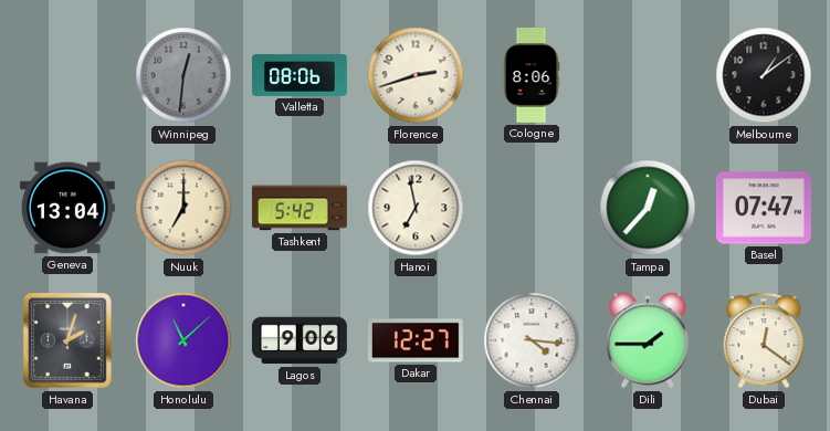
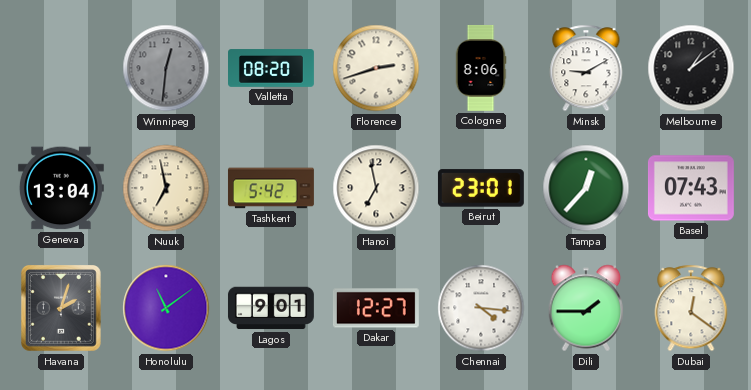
Valletta: 08:06 -> 08:20
Minsk: none -> 9:10
Nuuk: 7:00 -> 6:58
Beirut: none -> 23:01
Basel: 07:47 -> 07:43
Honolulu: 11:08 -> 11:09
Lagos: 9:06 -> 9:01
